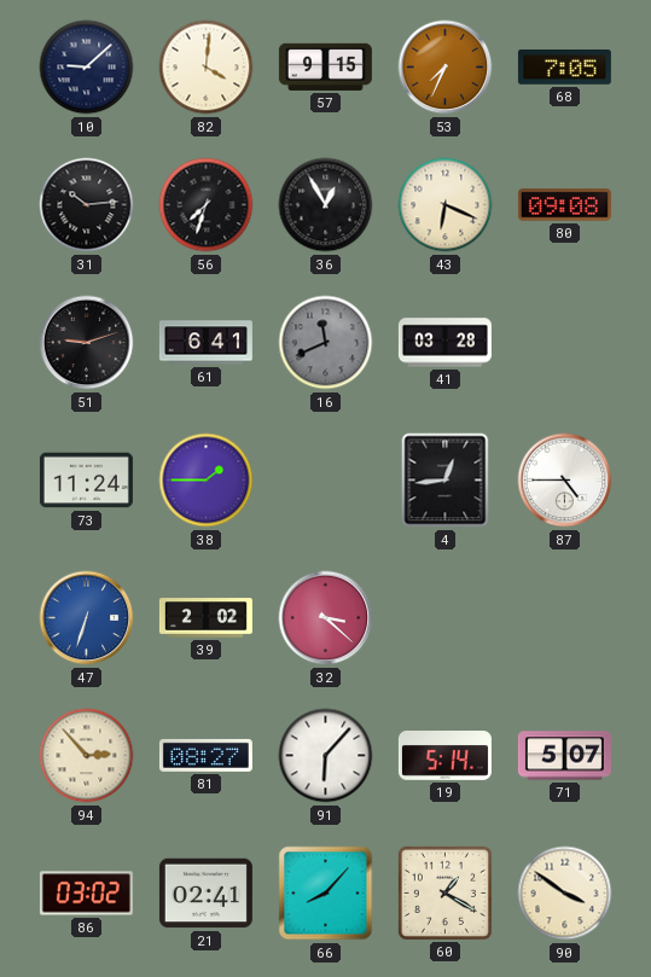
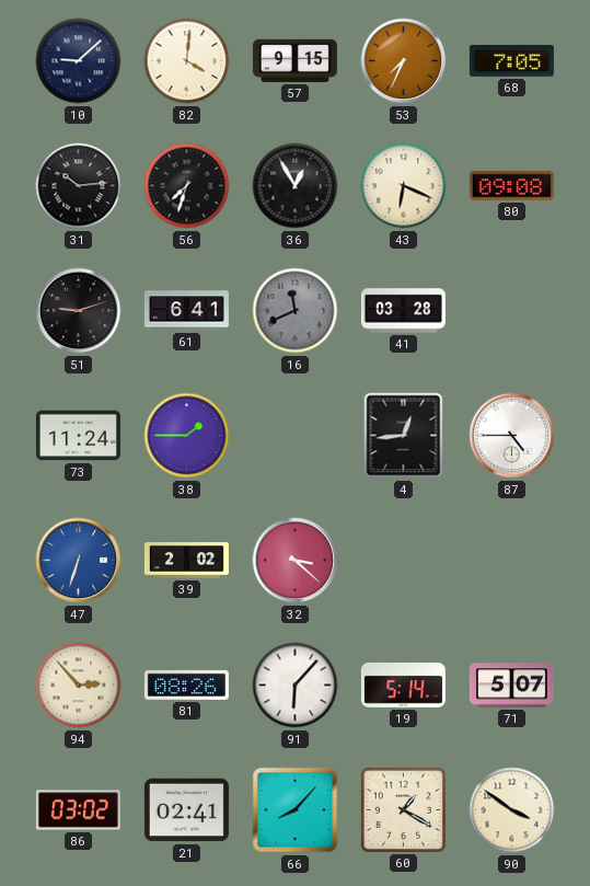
81: 08:27 -> 08:26
